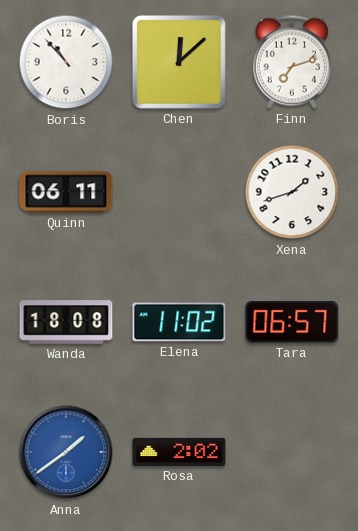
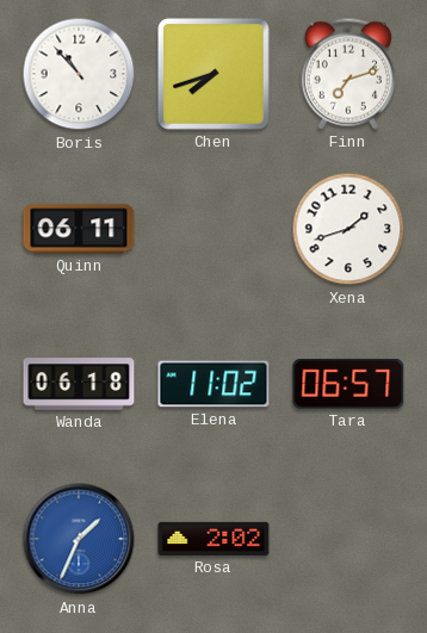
Chen: 12:08 -> 7:42
Wanda: 18:08 -> 06:18
Anna: 1:39 -> 1:34
